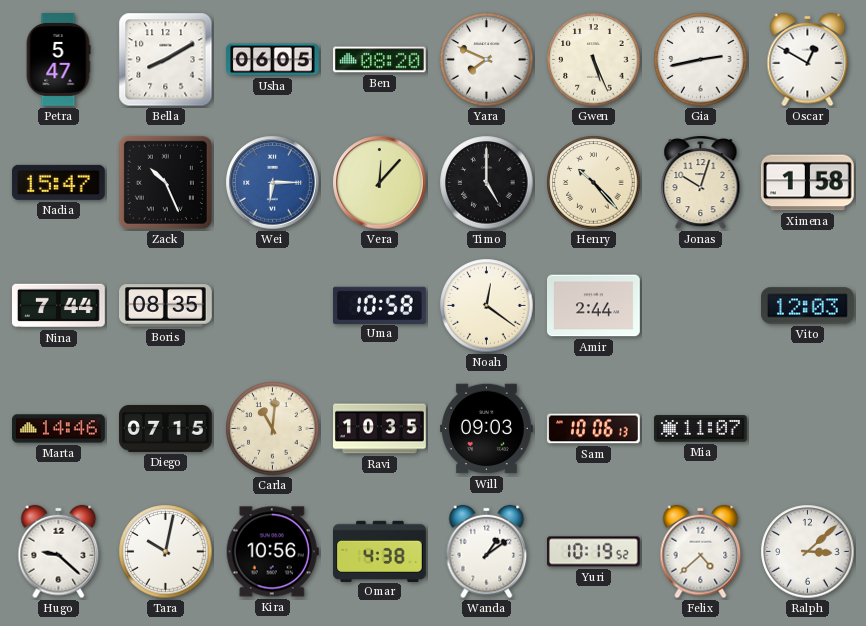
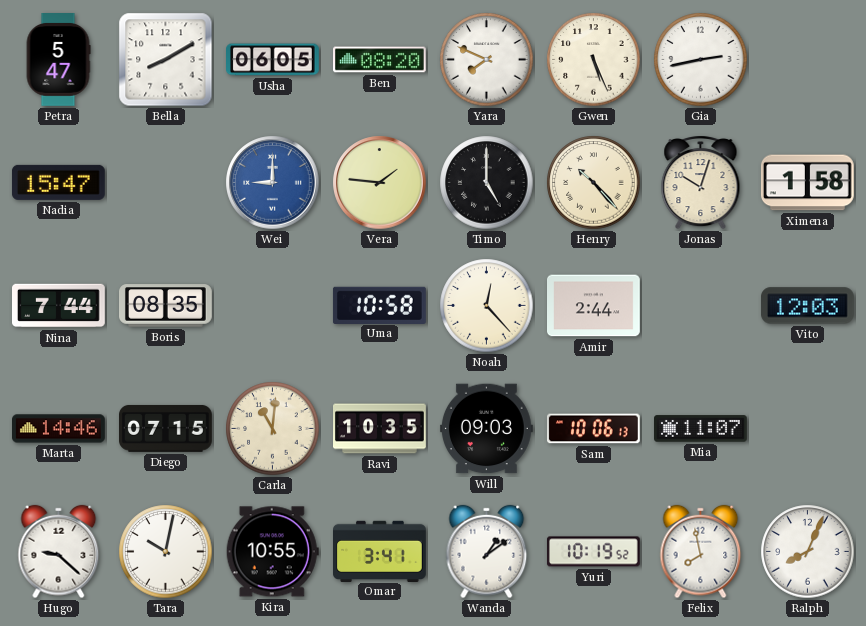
Oscar: 12:50 -> none
Zack: 10:26 -> none
Wei: 6:15 -> 9:00
Vera: 12:07 -> 1:46
Noah: 12:21 -> 12:23
Kira: 10:56 -> 10:55
Omar: 4:38 -> 3:41
Felix: 4:38 -> 7:58
Ralph: 3:08 -> 8:04
